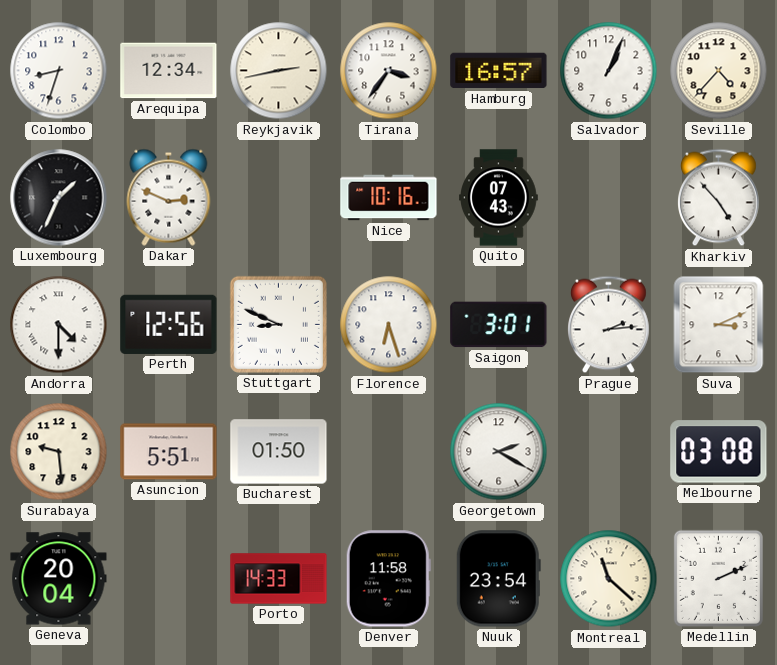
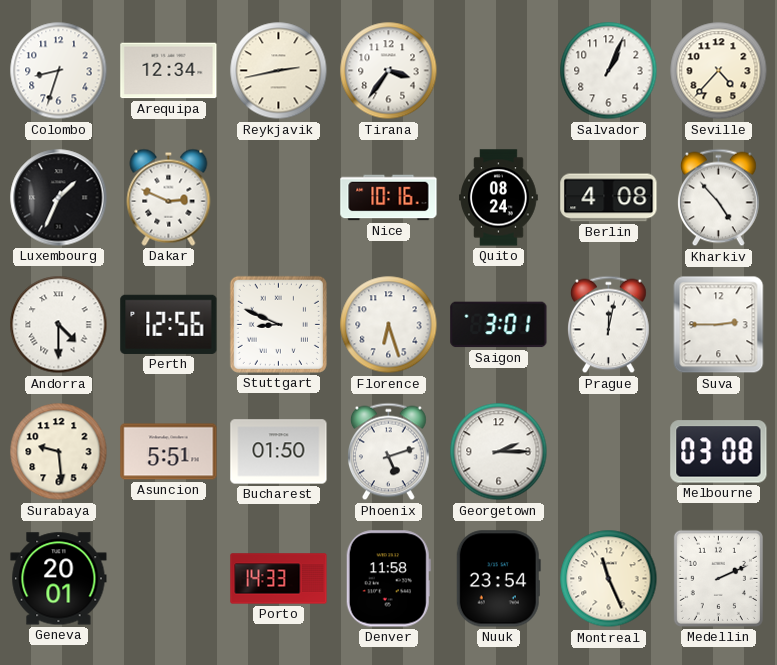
Hamburg: 16:57 -> none
Quito: 07:43 -> 08:24
Berlin: none -> 4:08
Prague: 2:14 -> 12:02
Suva: 3:11 -> 2:45
Phoenix: none -> 5:12
Georgetown: 2:20 -> 2:15
Geneva: 20:04 -> 20:01
Montreal: 11:22 -> 11:26
